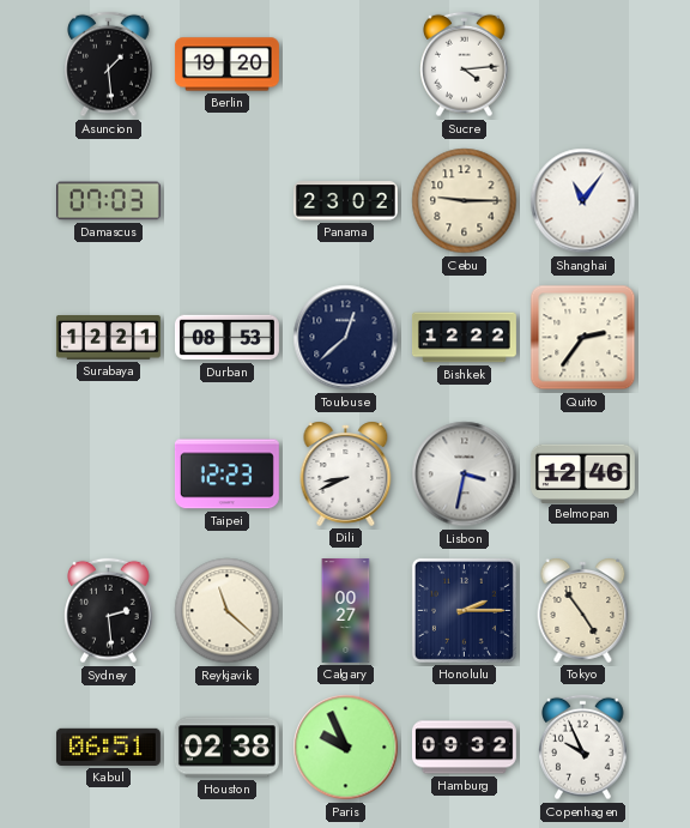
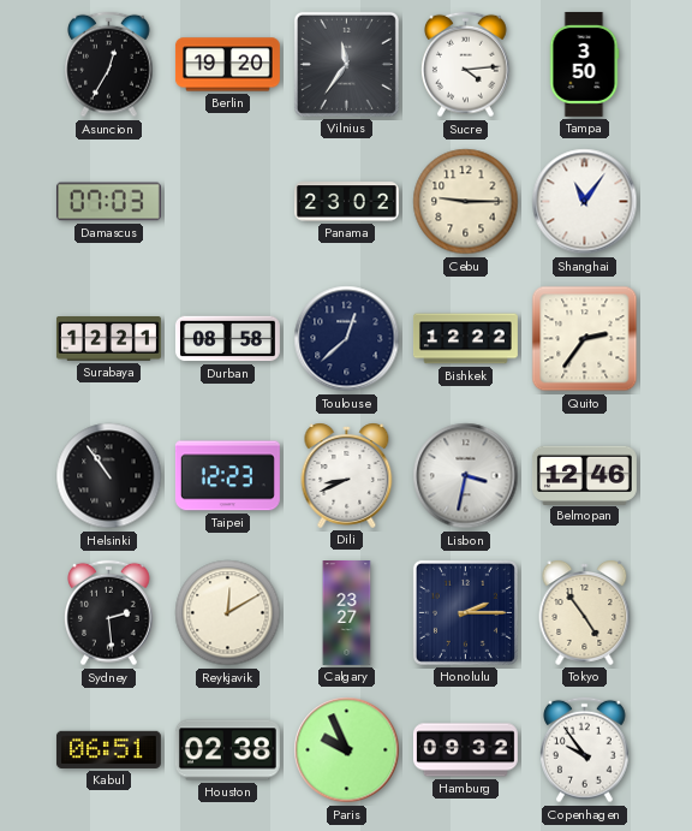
Asuncion: 1:29 -> 12:35
Vilnius: none -> 11:36
Tampa: none -> 3:50
Durban: 08:53 -> 08:58
Helsinki: none -> 10:54
Reykjavik: 11:22 -> 12:10
Calgary: 00:27 -> 23:27
Copenhagen: 9:56 -> 9:54
